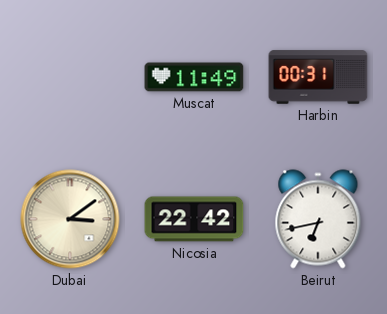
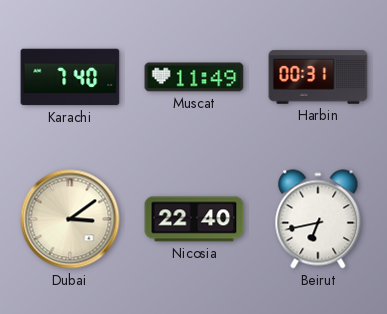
Karachi: none -> 7:40
Nicosia: 22:42 -> 22:40
